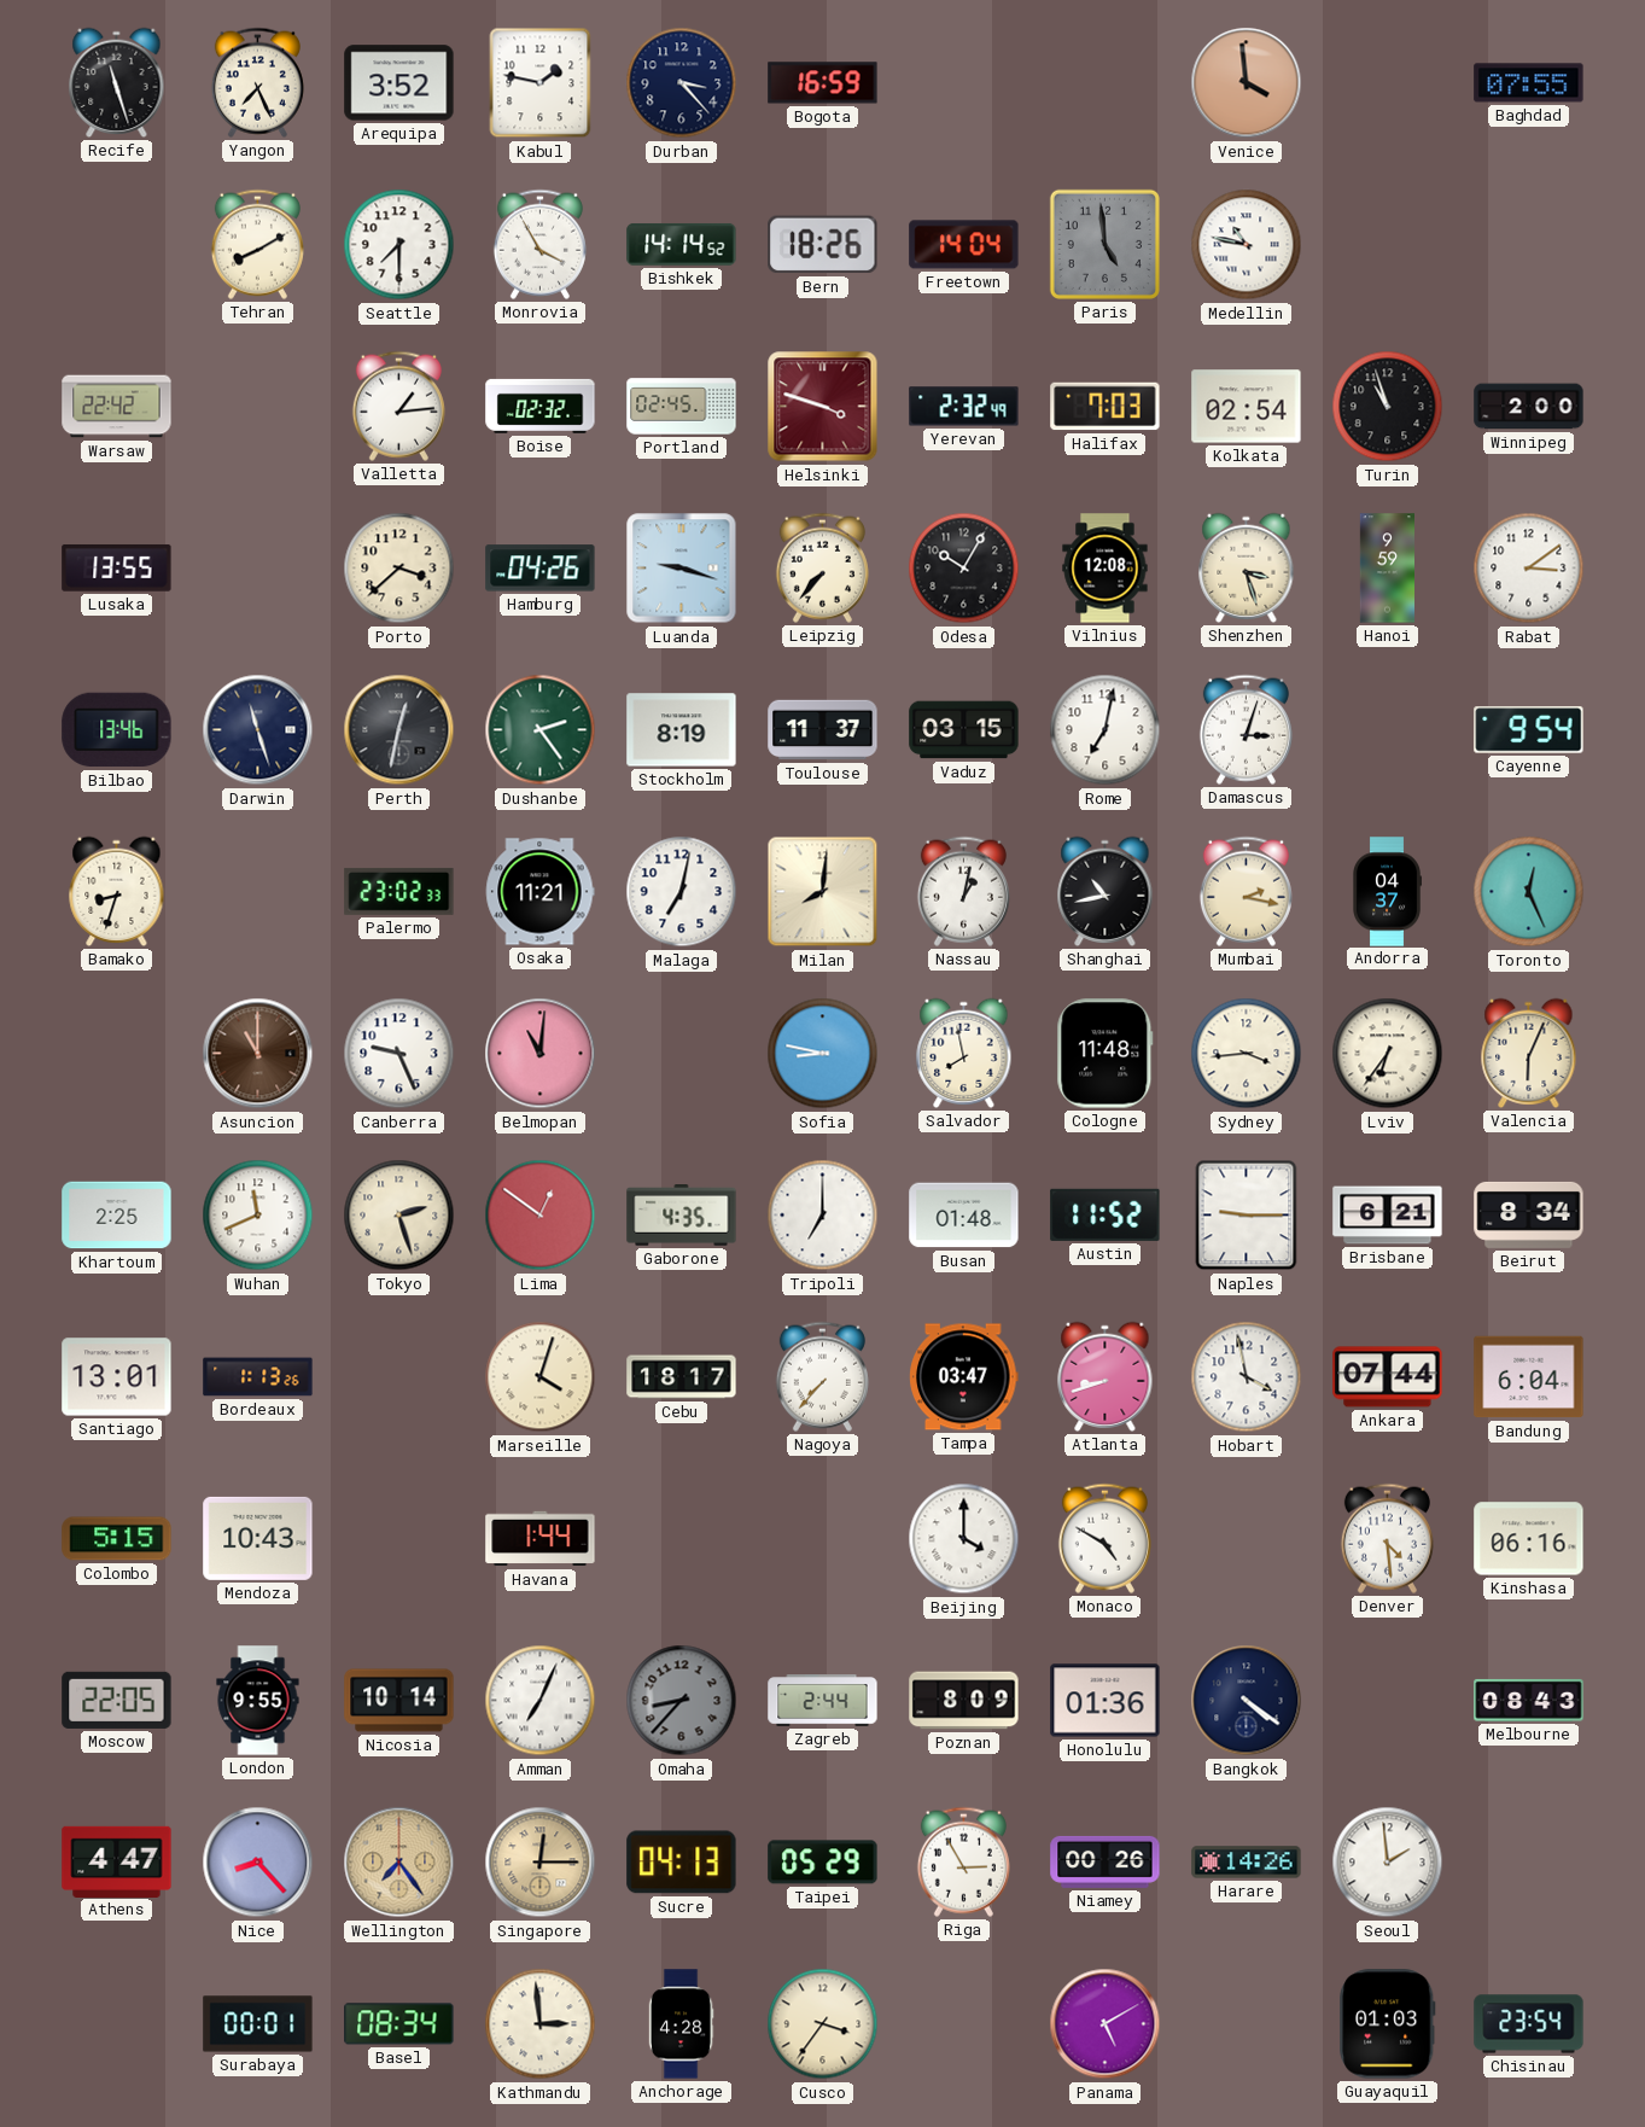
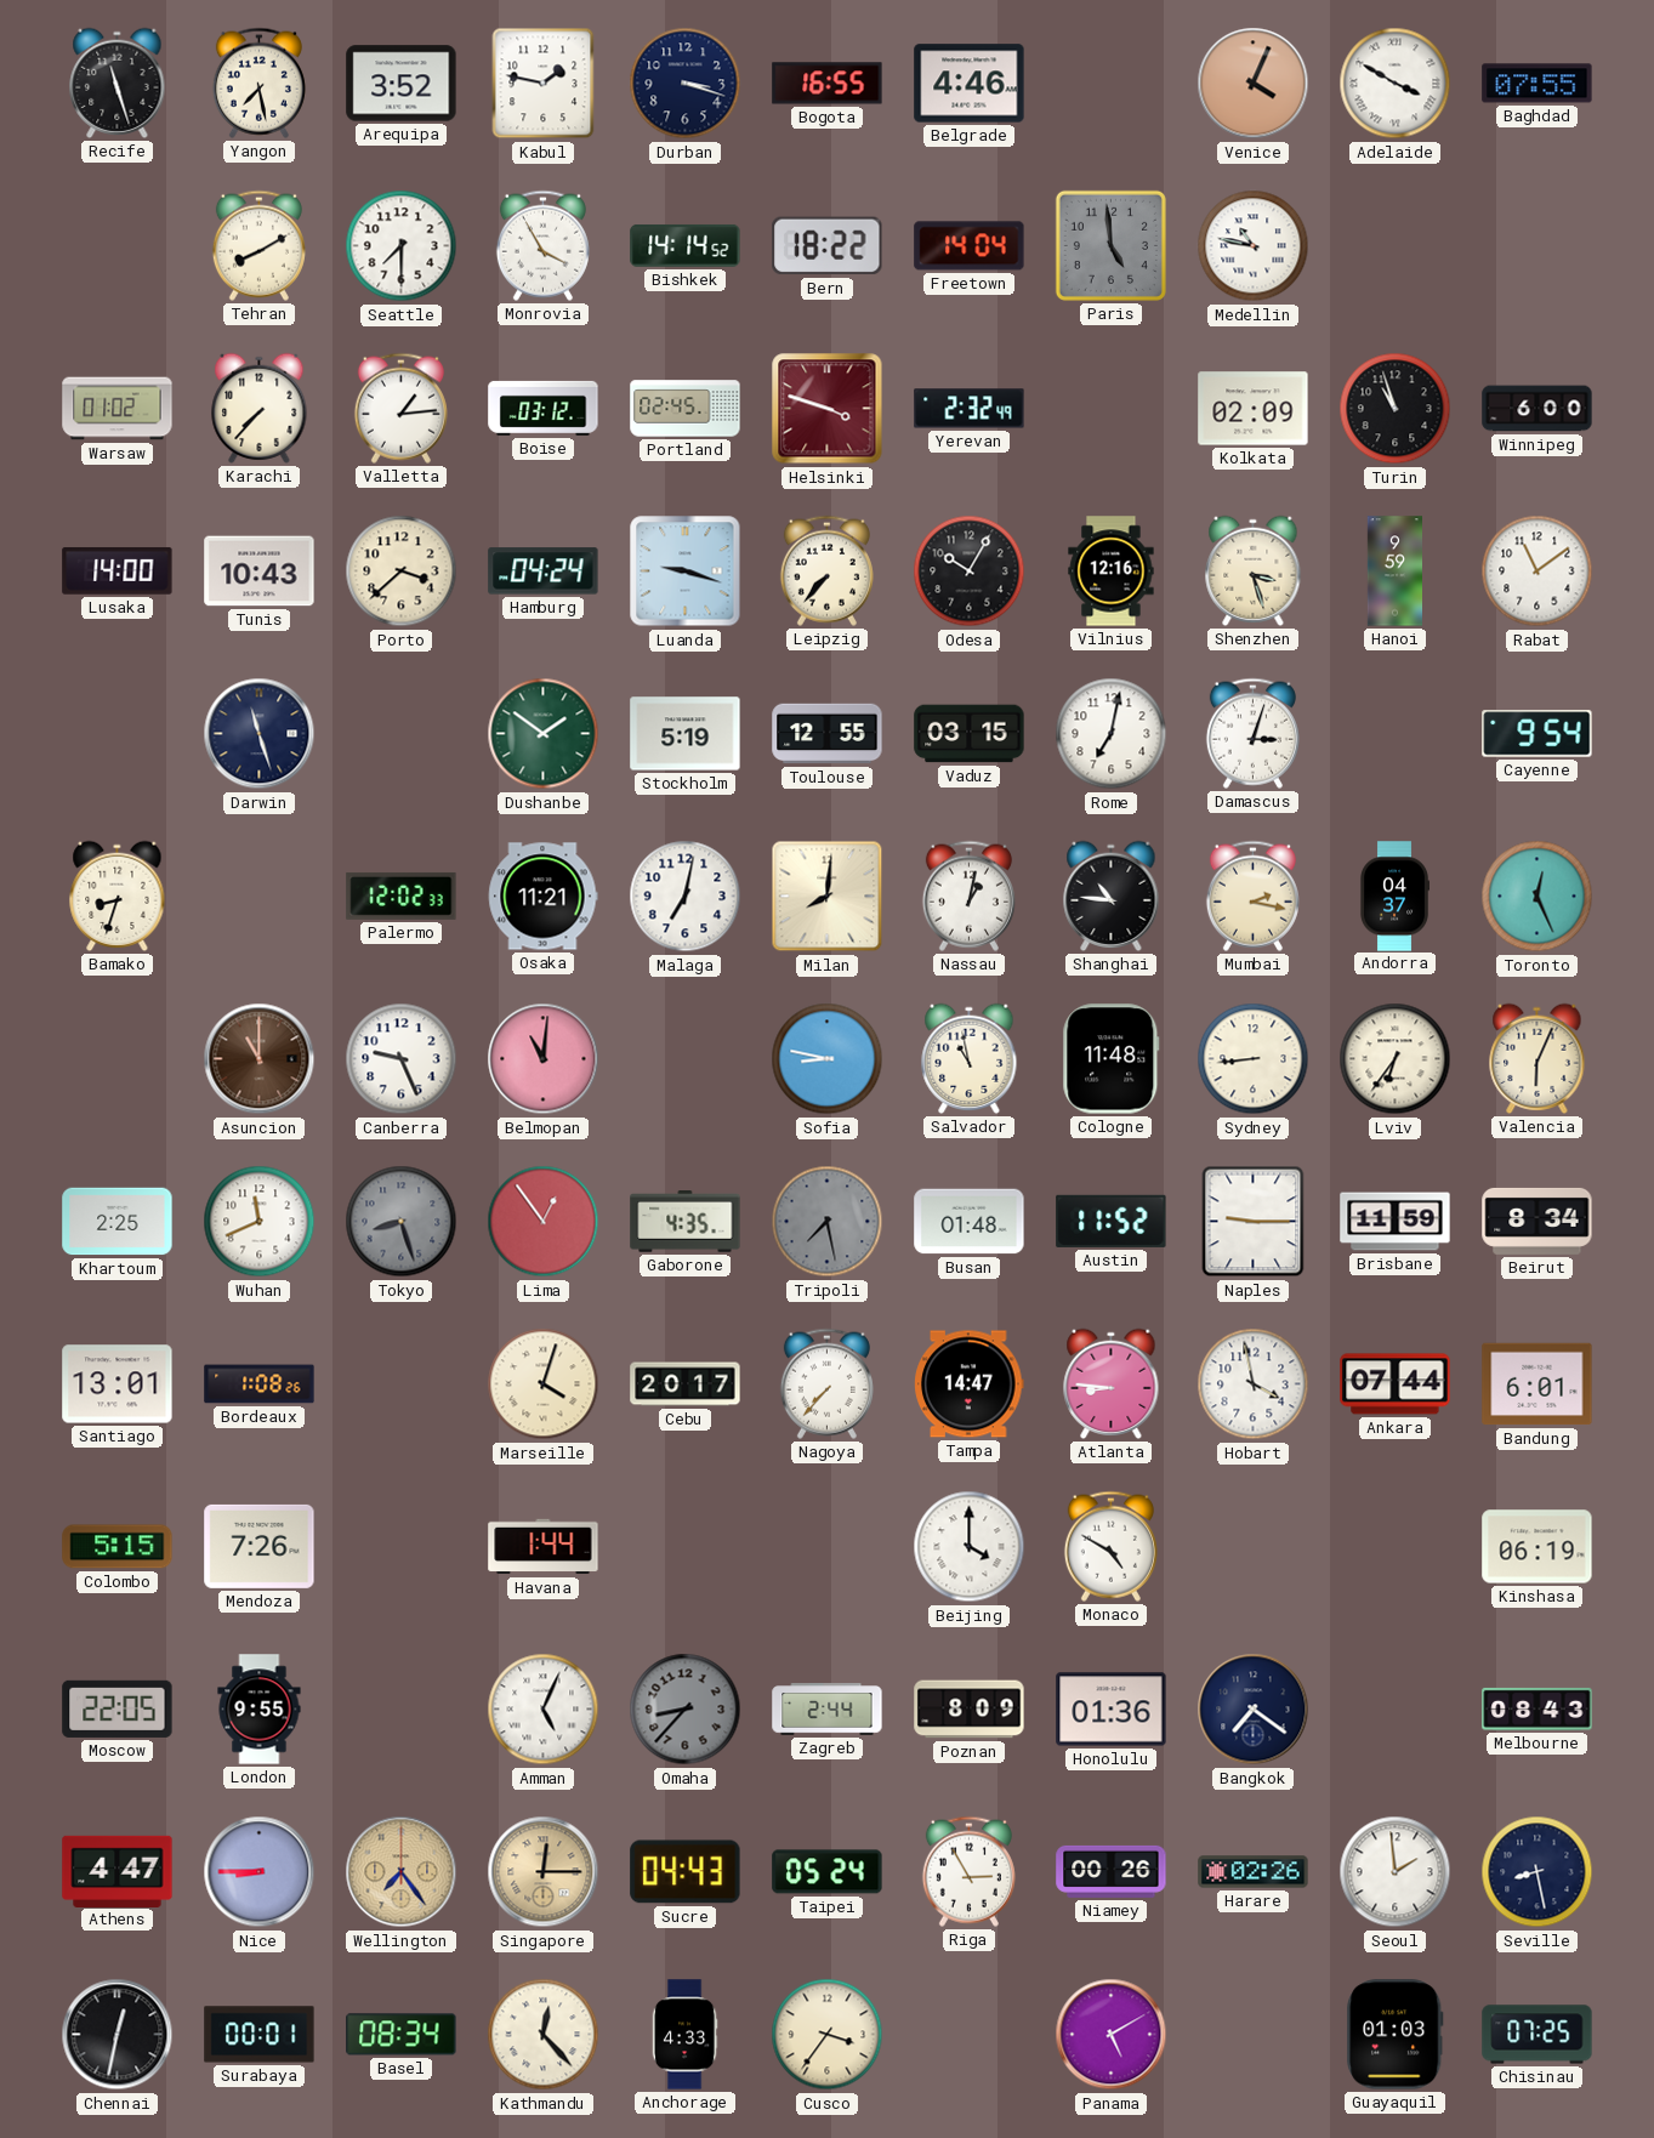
Yangon: 7:26 -> 7:28
Durban: 3:23 -> 3:18
Bogota: 16:59 -> 16:55
Belgrade: none -> 4:46
Venice: 3:59 -> 4:04
Adelaide: none -> 3:50
Bern: 18:26 -> 18:22
Warsaw: 22:42 -> 01:02
Karachi: none -> 7:37
Boise: 02:32 -> 03:12
Halifax: 7:03 -> none
Kolkata: 02:54 -> 02:09
Winnipeg: 2:00 -> 6:00
Lusaka: 13:55 -> 14:00
Tunis: none -> 10:43
Hamburg: 04:26 -> 04:24
Vilnius: 12:08 -> 12:16
Rabat: 3:09 -> 11:09
Bilbao: 13:46 -> none
Perth: 12:32 -> none
Dushanbe: 2:24 -> 1:51
Stockholm: 8:19 -> 5:19
Toulouse: 11:37 -> 12:55
Palermo: 23:02 -> 12:02
Shanghai: 10:43 -> 10:46
Salvador: 7:58 -> 10:58
Sydney: 3:44 -> 8:44
Tokyo: 2:27 -> 8:27
Tokyo dial: cream -> grey
Lima: 12:51 -> 12:54
Tripoli: 7:00 -> 7:28
Tripoli dial: white -> grey
Brisbane: 6:21 -> 11:59
Bordeaux: 1:13 -> 1:08
Cebu: 18:17 -> 20:17
Tampa: 03:47 -> 14:47
Atlanta: 8:42 -> 8:46
Bandung: 6:04 -> 6:01
Mendoza: 10:43 -> 7:26
Denver: 4:29 -> none
Kinshasa: 06:16 -> 06:19
Nicosia: 10:14 -> none
Amman: 7:04 -> 5:04
Bangkok: 4:21 -> 7:21
Nice: 8:23 -> 8:45
Sucre: 04:13 -> 04:43
Taipei: 05:29 -> 05:24
Harare: 14:26 -> 02:26
Seville: none -> 8:28
Chennai: none -> 12:32
Kathmandu: 2:59 -> 12:23
Anchorage: 4:28 -> 4:33
Chisinau: 23:54 -> 07:25
